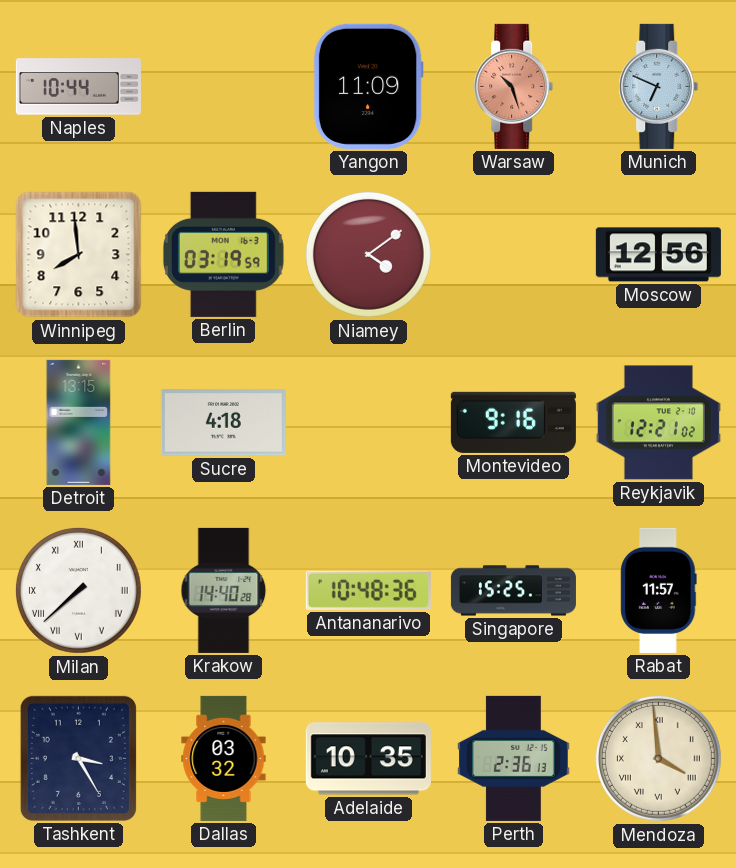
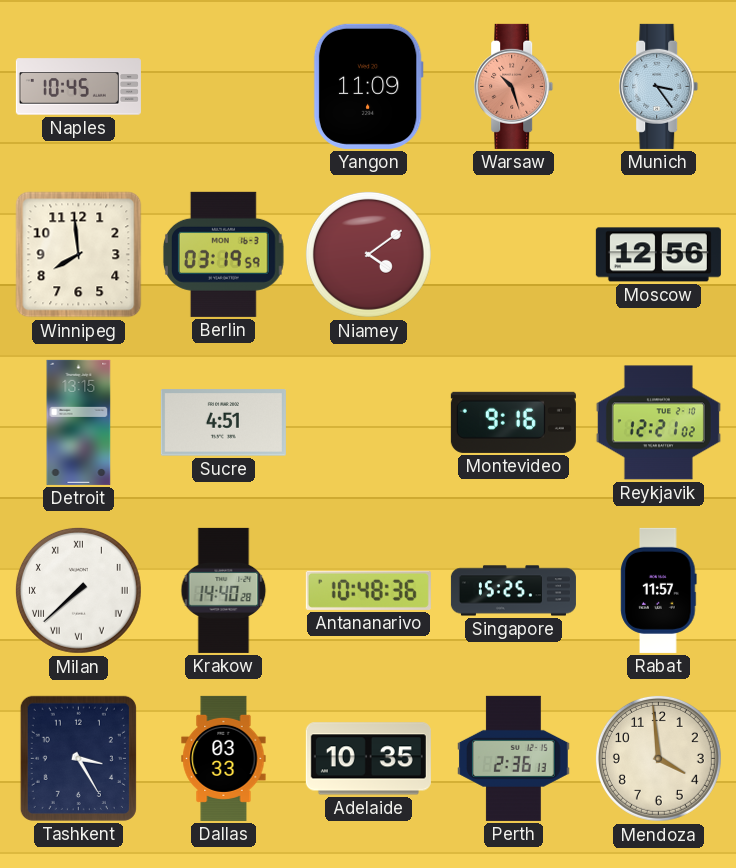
Naples: 10:44 -> 10:45
Munich: 6:49 -> 3:24
Sucre: 4:18 -> 4:51
Dallas: 03:32 -> 03:33
Mendoza numerals: Roman -> Arabic
